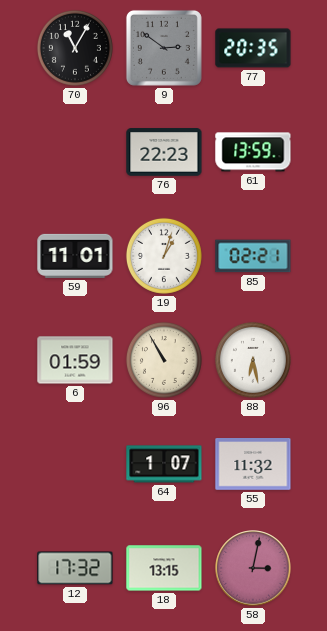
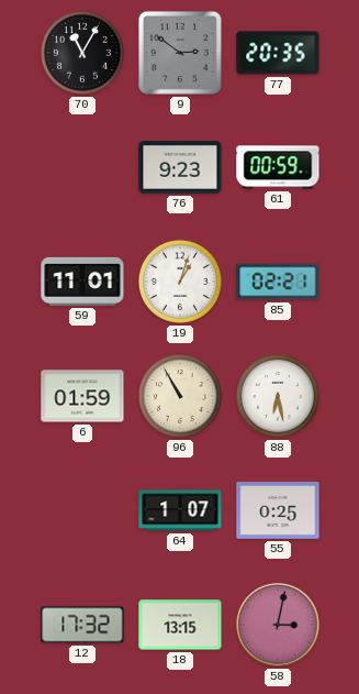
76: 22:23 -> 9:23
61: 13:59 -> 00:59
55: 11:32 -> 0:25
